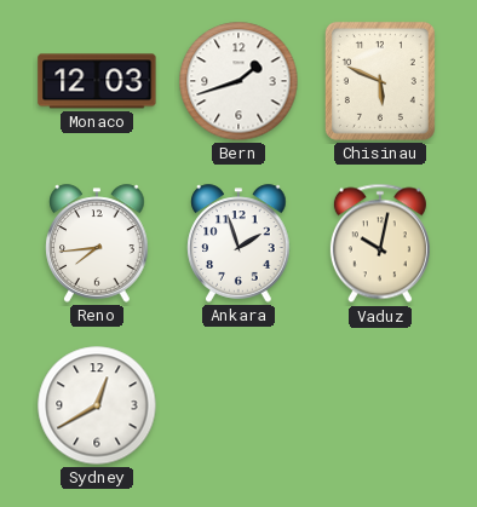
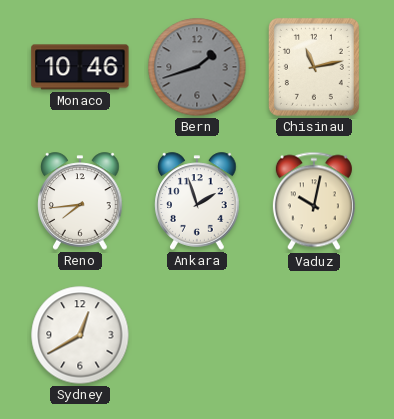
Monaco: 12:03 -> 10:46
Bern dial: white -> grey
Chisinau: 5:49 -> 11:13
